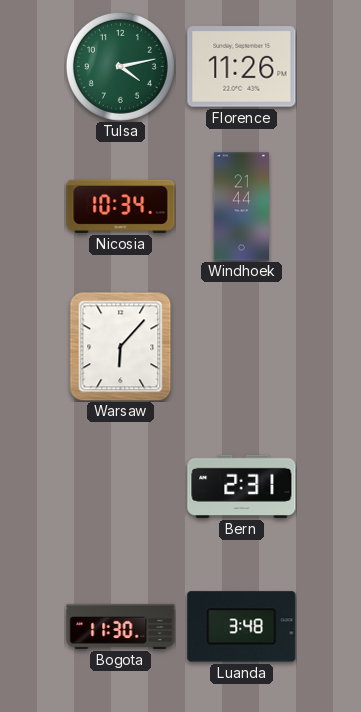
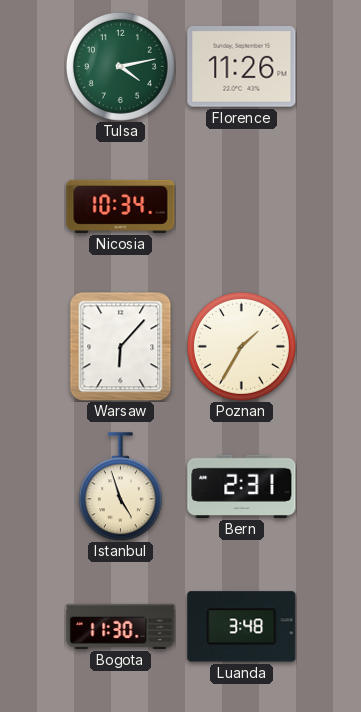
Windhoek: 21:44 -> none
Poznan: none -> 1:35
Istanbul: none -> 4:57
